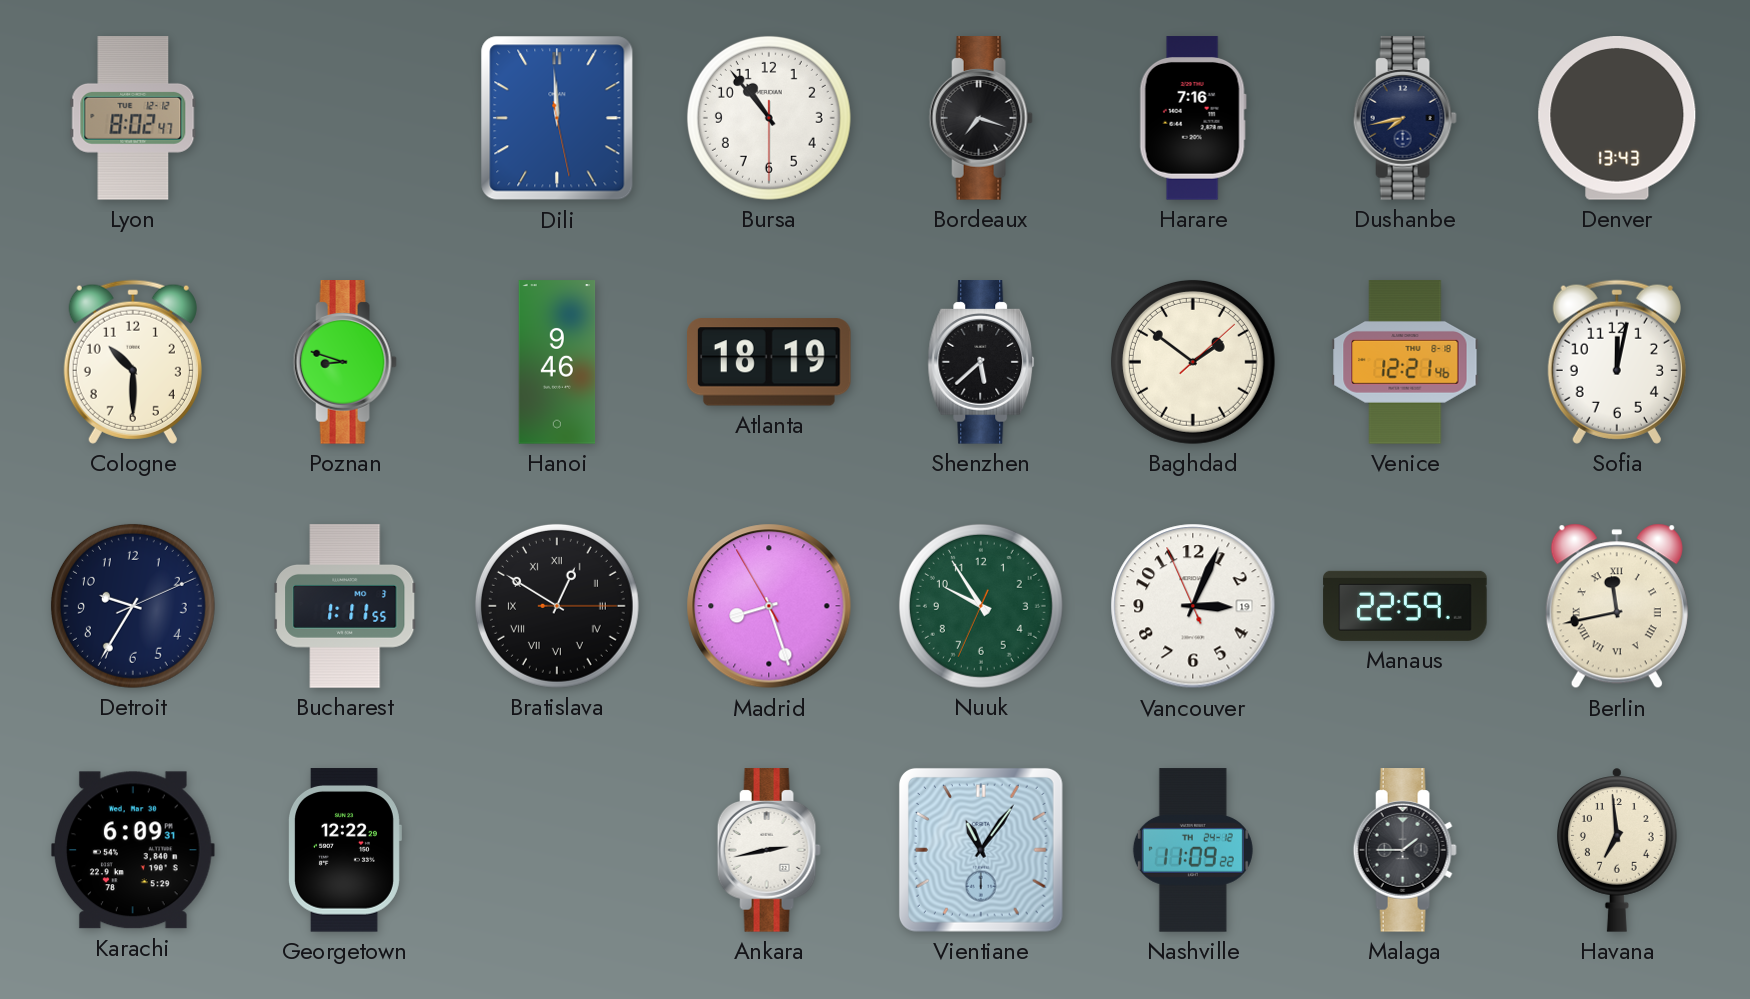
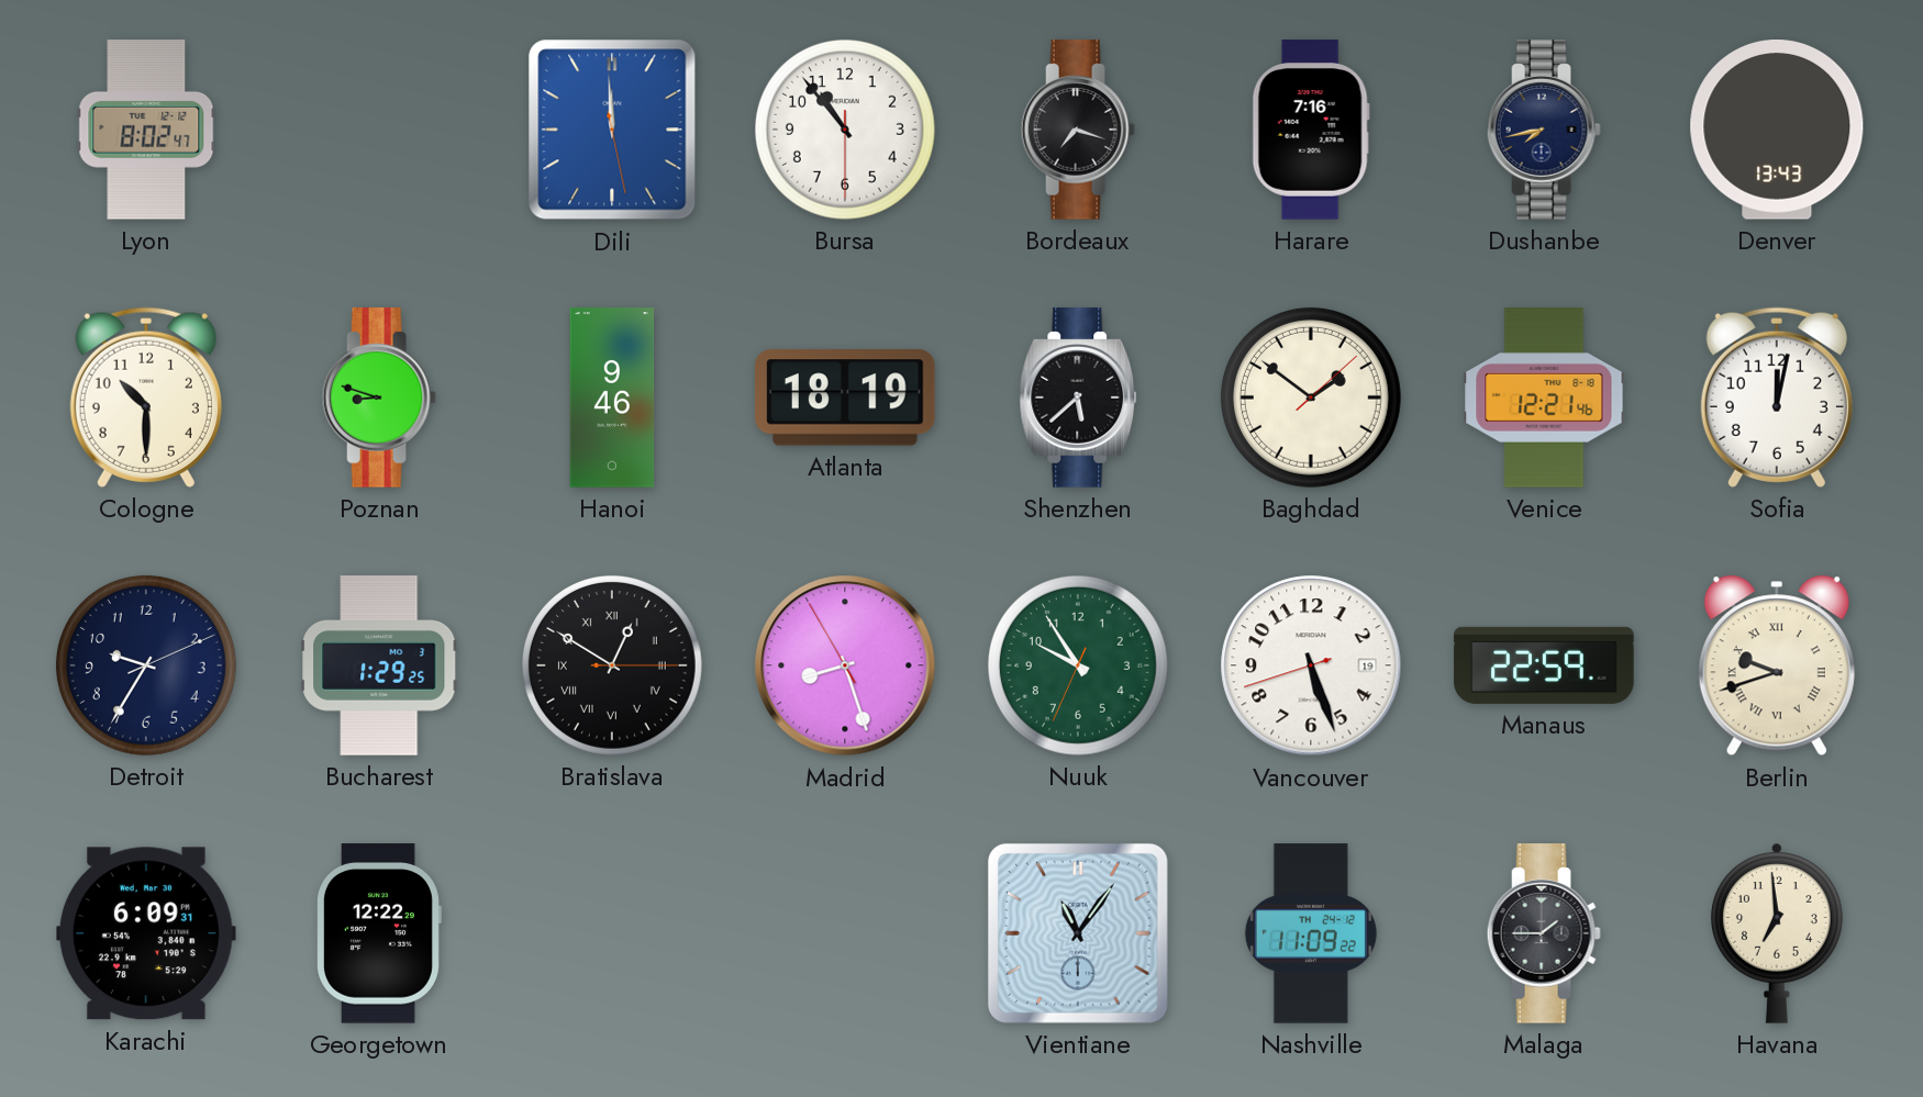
Bucharest: 1:11 -> 1:29
Vancouver: 3:03 -> 5:26
Berlin: 11:43 -> 9:42
Ankara: 2:43 -> none
